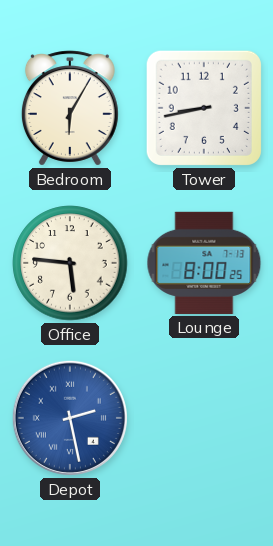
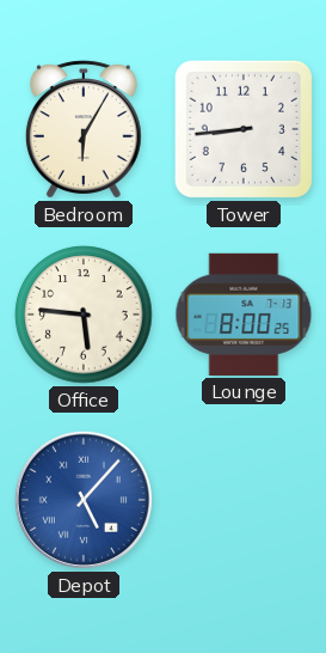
Tower: 8:43 -> 8:44
Depot: 2:28 -> 5:07
